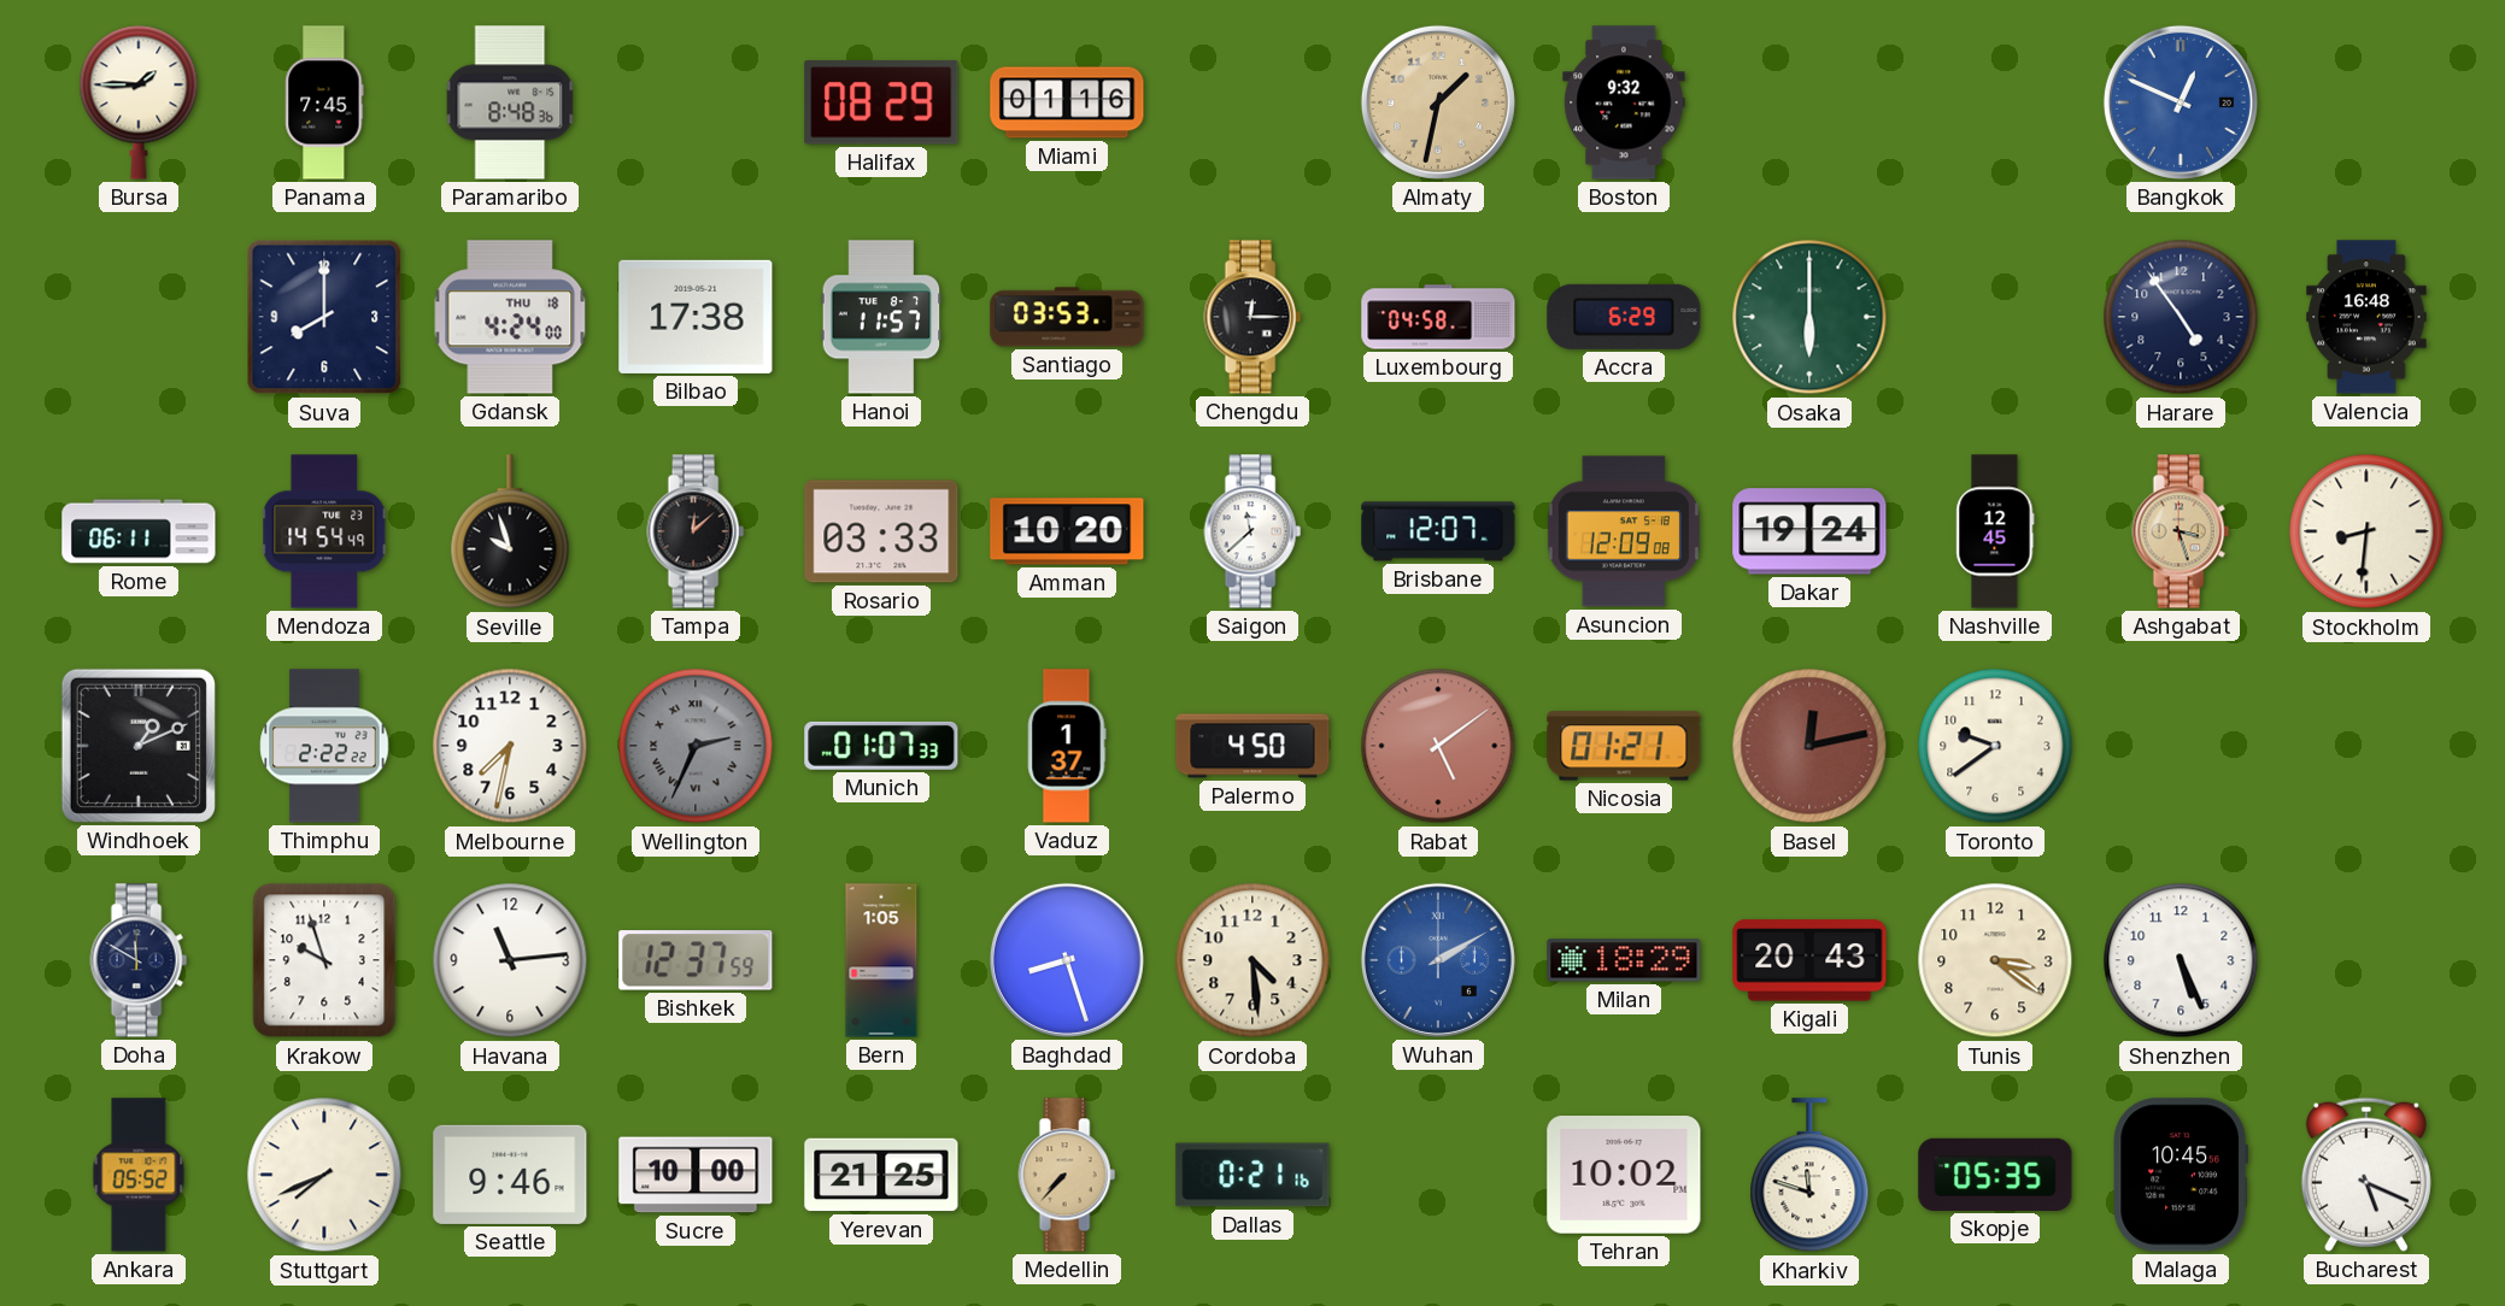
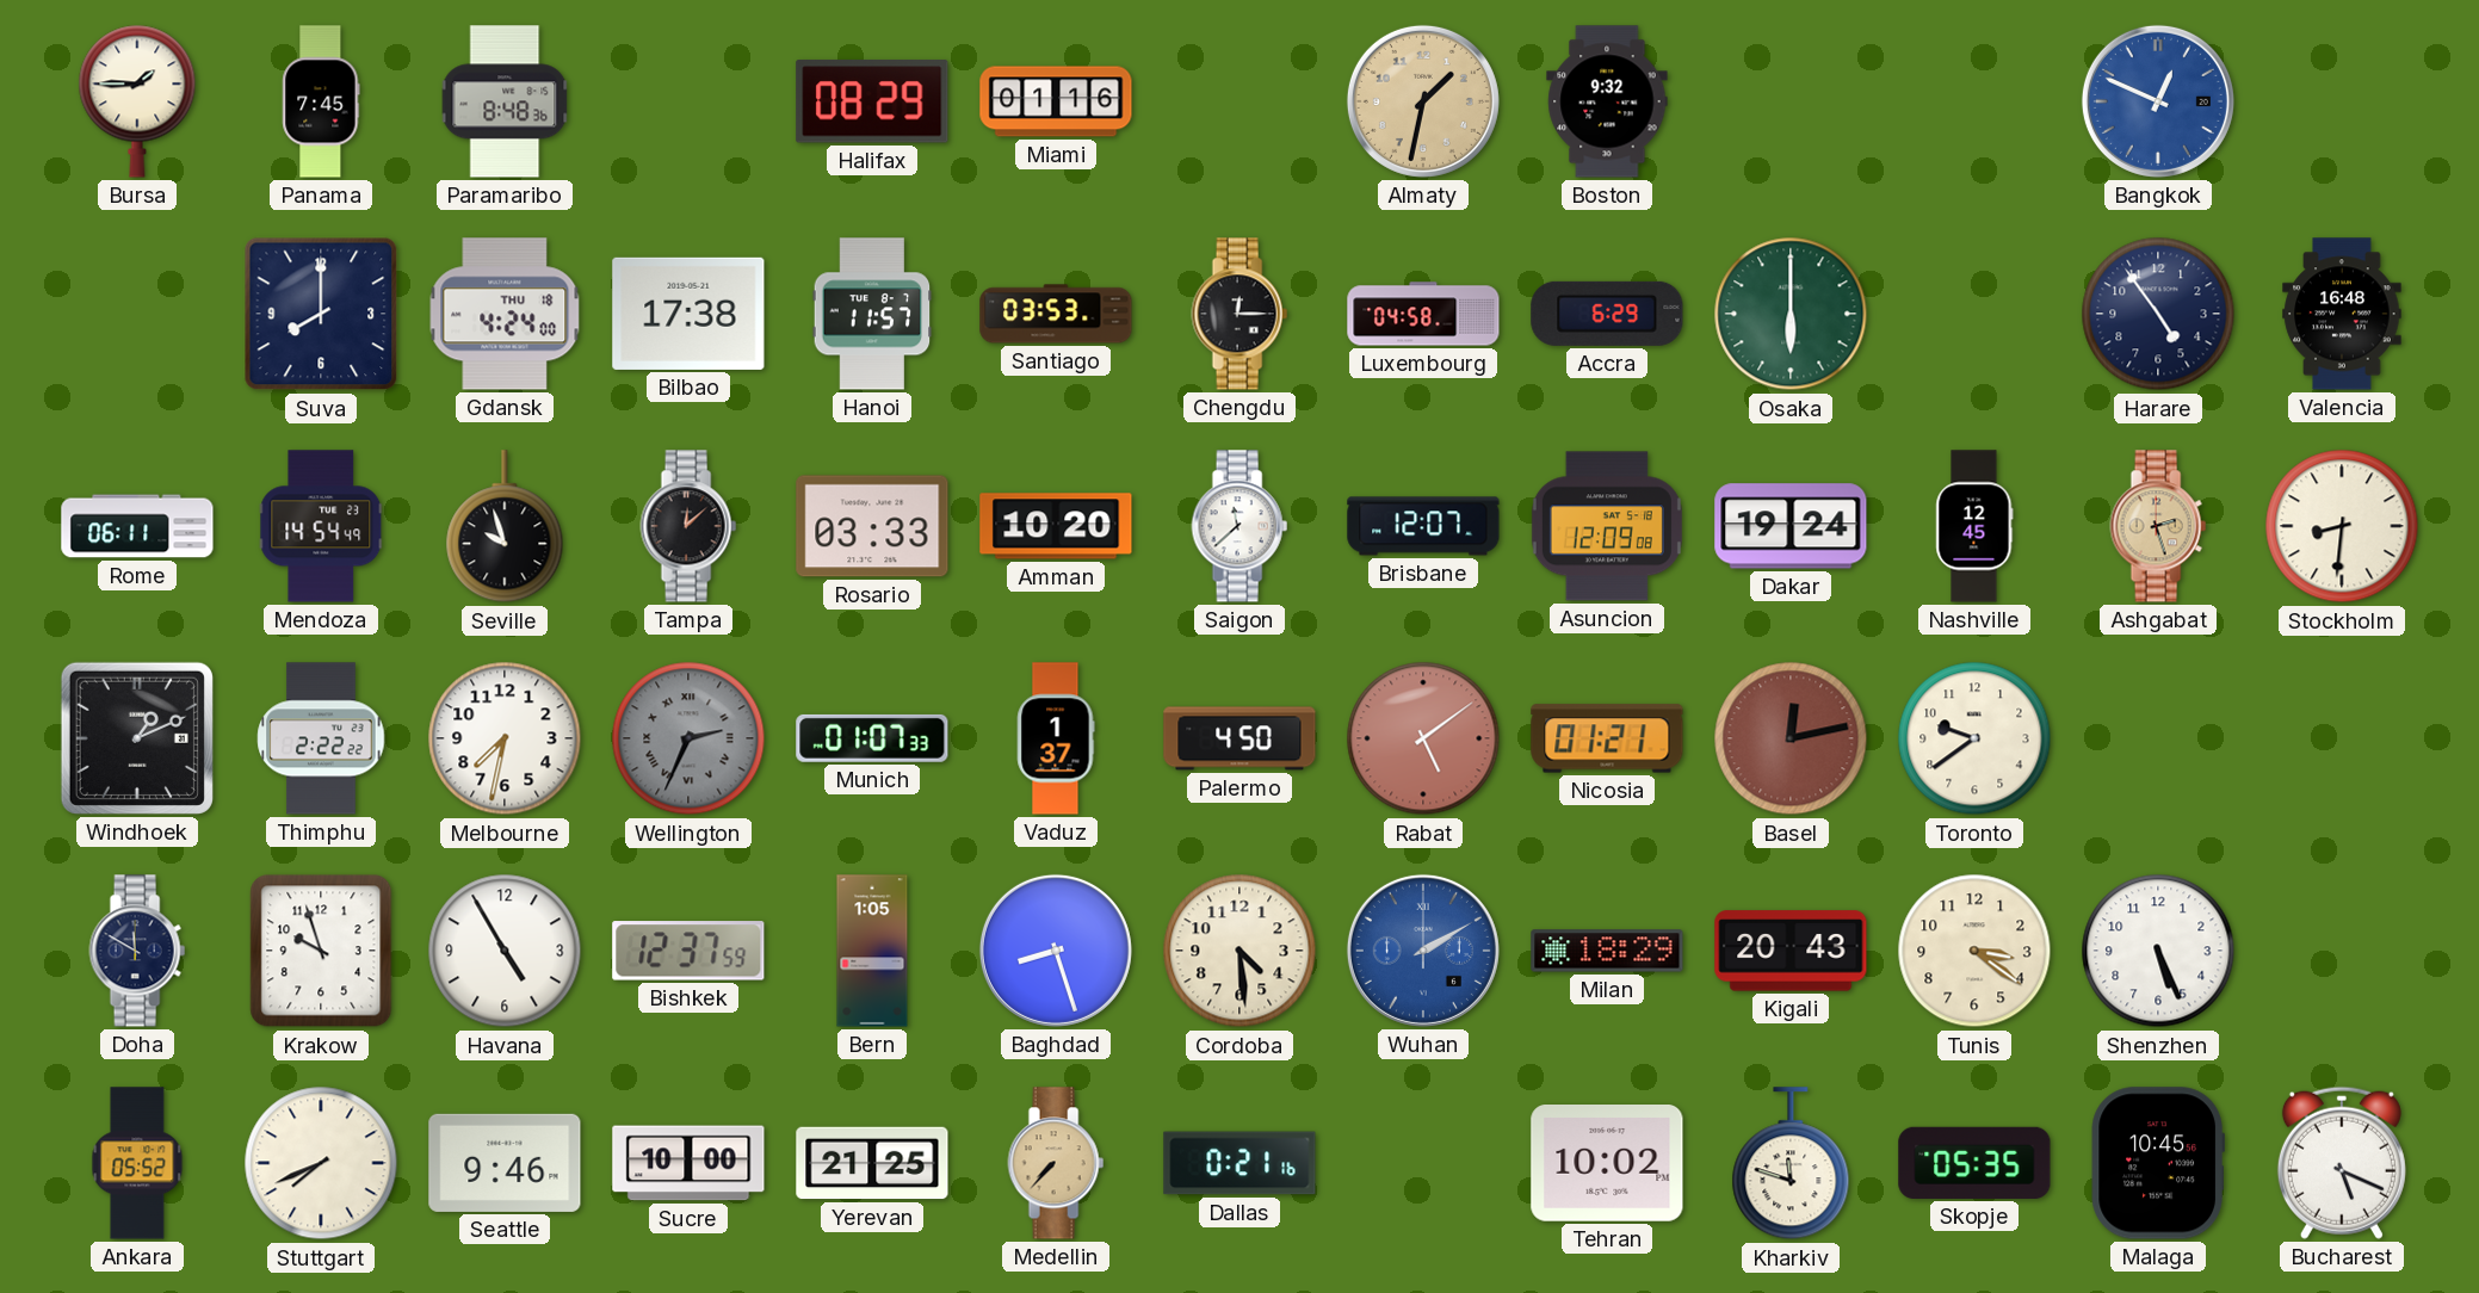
Ashgabat: 3:27 -> 2:27
Havana: 11:14 -> 4:55
